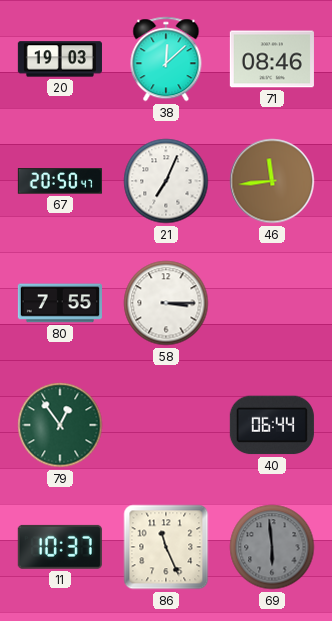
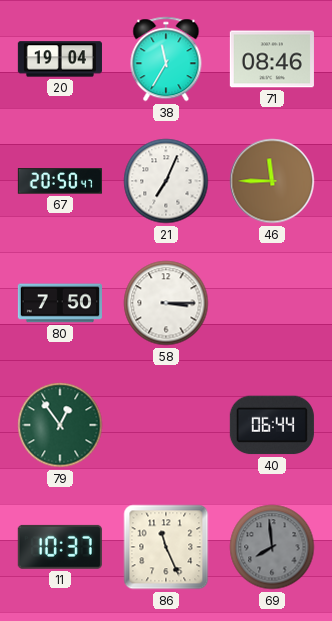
20: 19:03 -> 19:04
38: 12:08 -> 11:35
46: 11:44 -> 11:45
80: 7:55 -> 7:50
69: 5:59 -> 7:59
